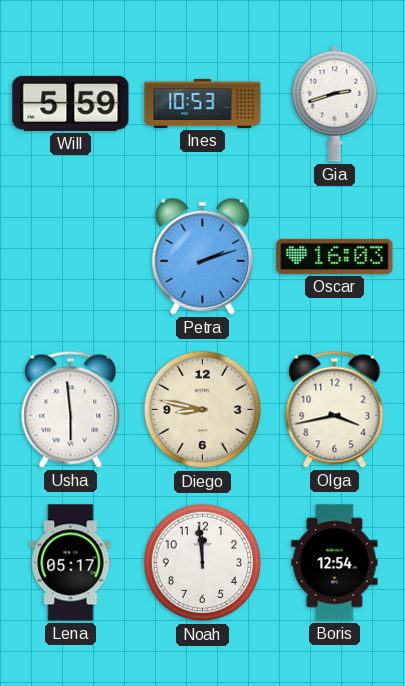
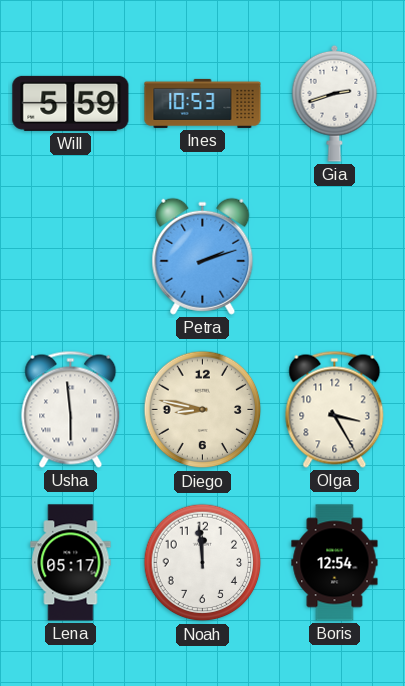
Oscar: 16:03 -> none
Olga: 3:43 -> 3:25
